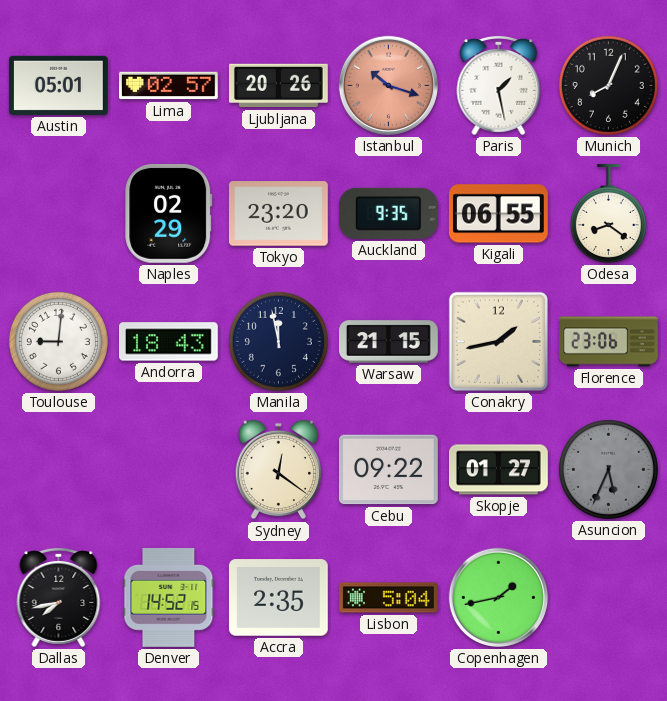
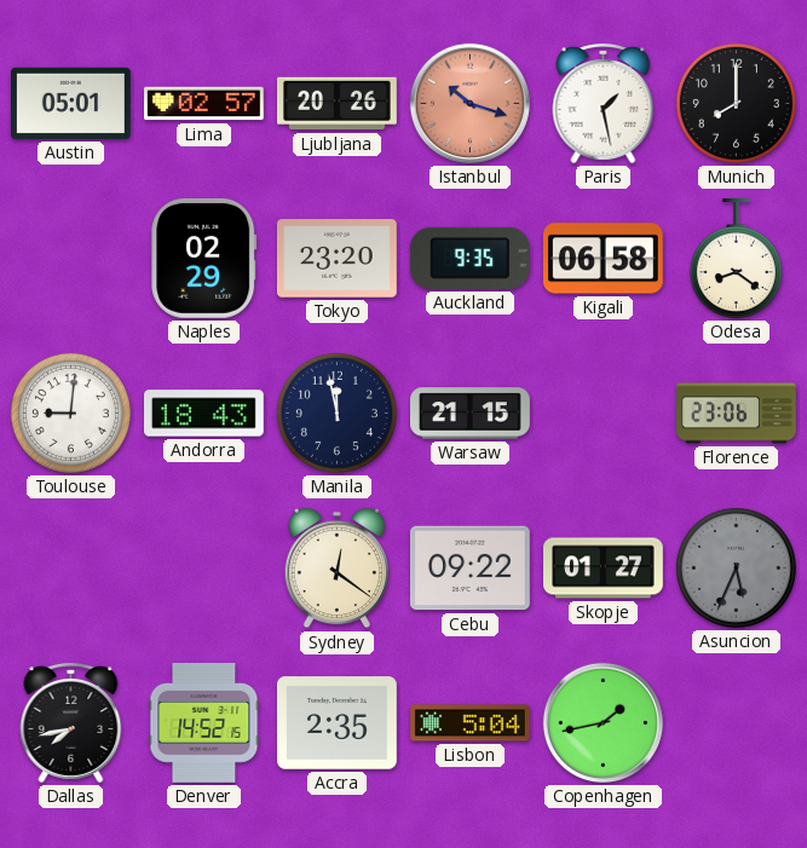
Munich: 8:04 -> 8:00
Kigali: 06:55 -> 06:58
Conakry: 1:43 -> none
